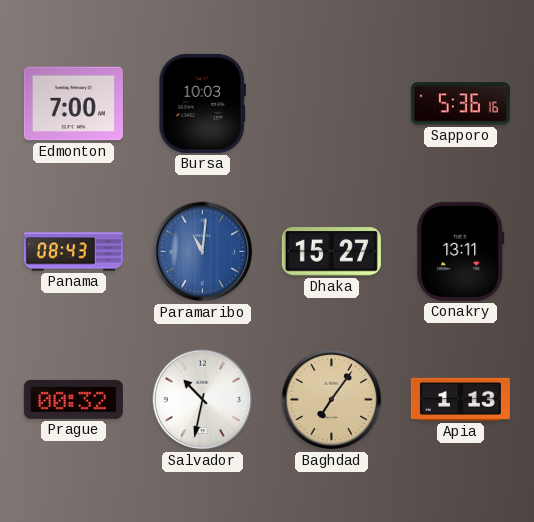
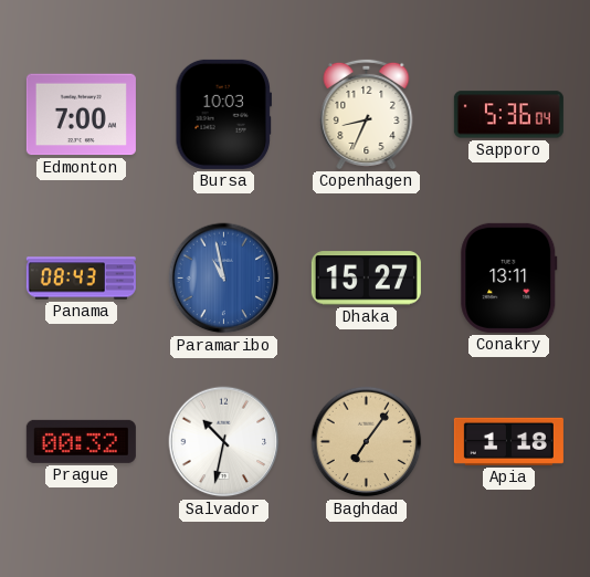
Copenhagen: none -> 8:34
Sapporo: 5:36:16 -> 5:36:04
Paramaribo: 11:01 -> 10:58
Apia: 1:13 -> 1:18
